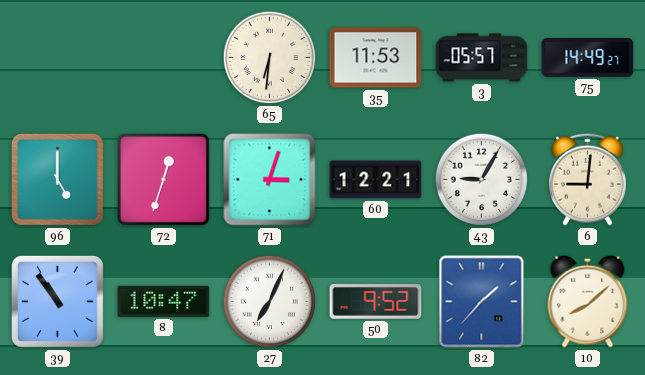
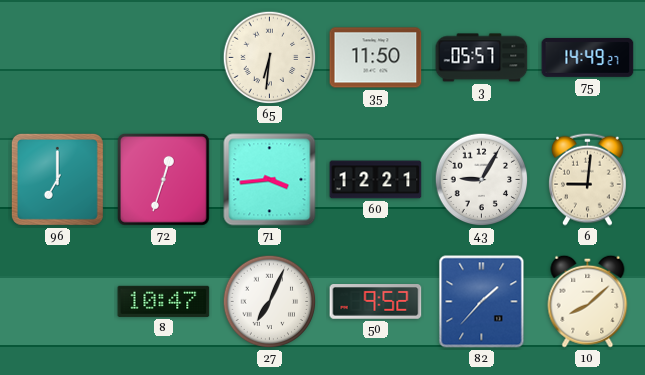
35: 11:53 -> 11:50
96: 5:00 -> 7:00
71: 3:03 -> 3:44
39: 10:54 -> none
